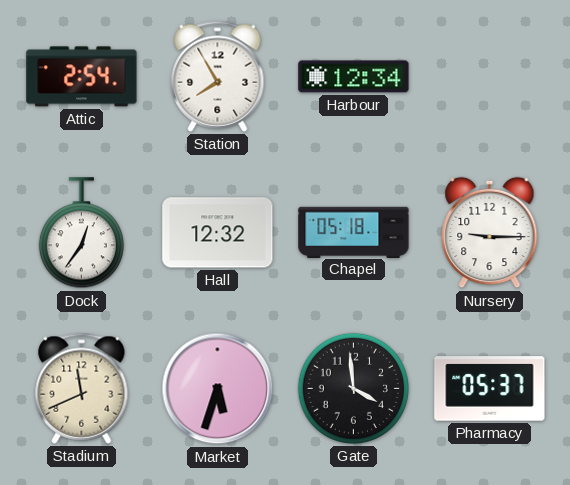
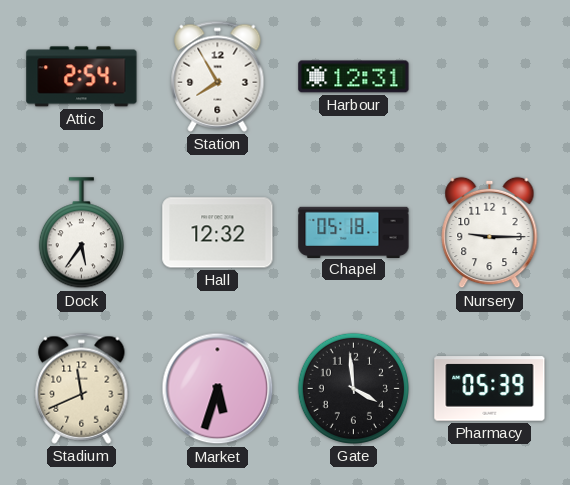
Harbour: 12:34 -> 12:31
Dock: 12:36 -> 5:36
Pharmacy: 05:37 -> 05:39
